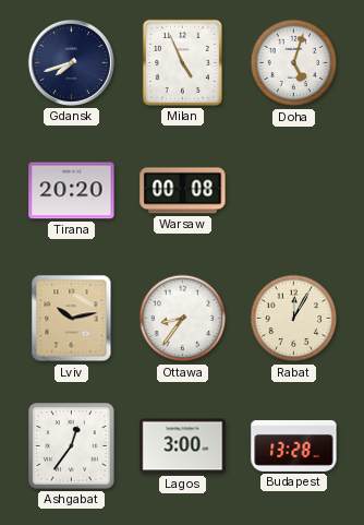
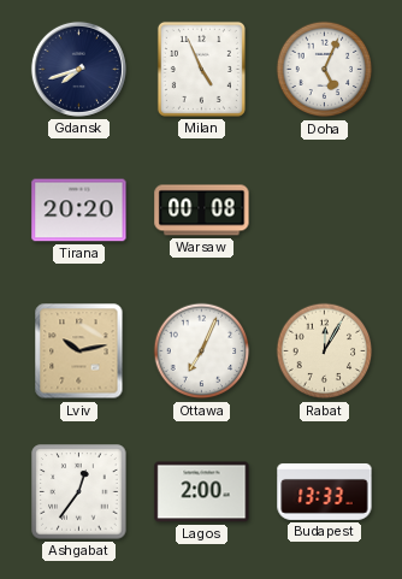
Doha: 5:03 -> 5:04
Ottawa: 8:36 -> 7:04
Lagos: 3:00 -> 2:00
Budapest: 13:28 -> 13:33
